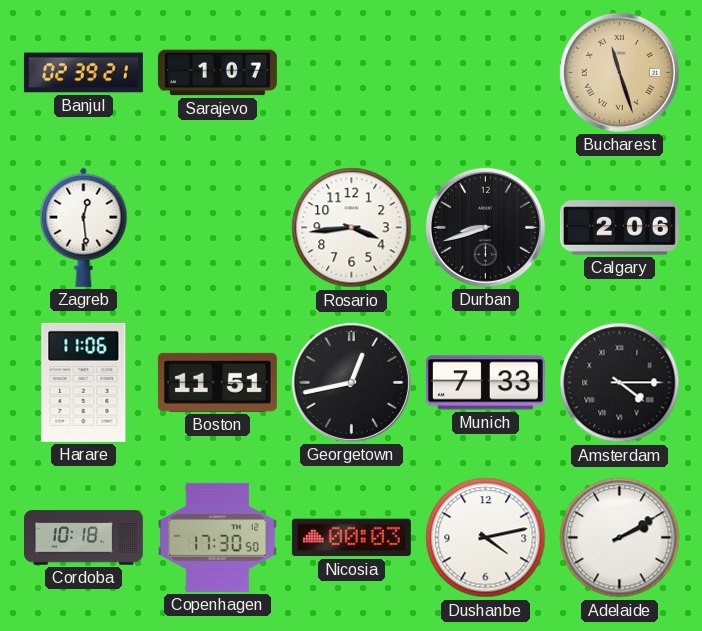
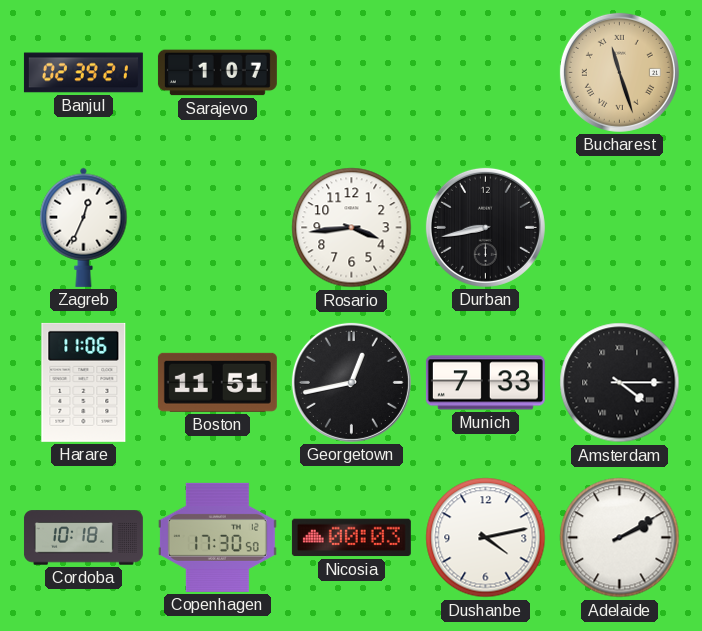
Zagreb: 12:29 -> 12:34
Durban: 8:42 -> 8:43
Calgary: 2:06 -> none
